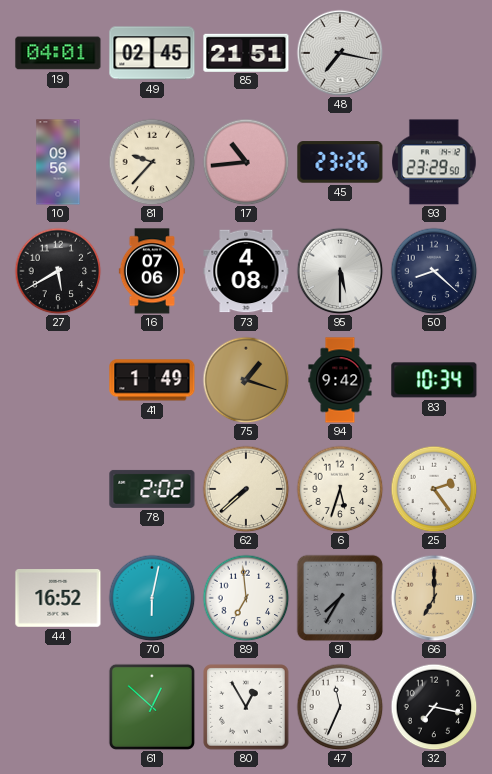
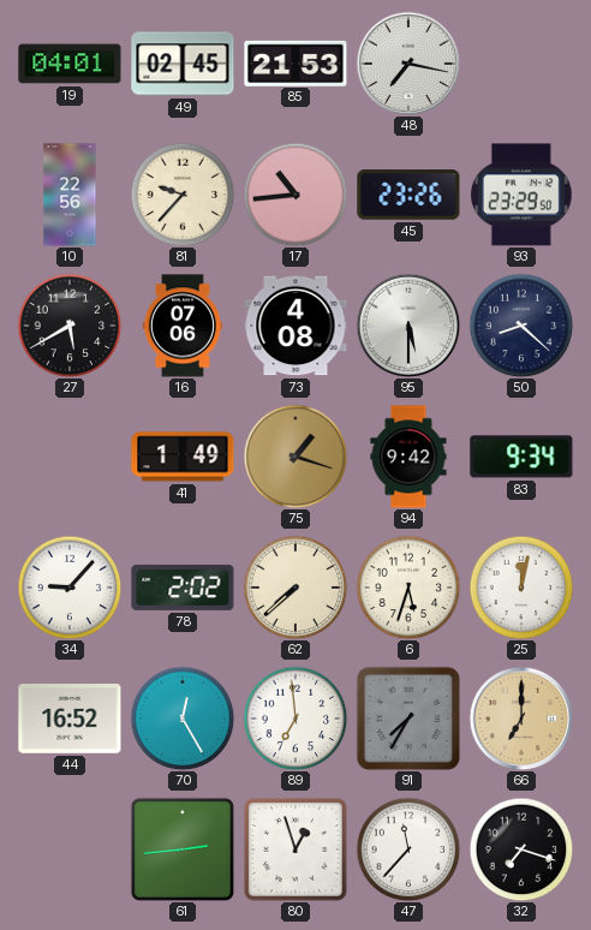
85: 21:51 -> 21:53
10: 09:56 -> 22:56
83: 10:34 -> 9:34
34: none -> 9:07
25: 2:24 -> 12:02
70: 6:02 -> 12:25
61: 12:52 -> 2:44
80: 12:55 -> 12:57
47: 11:34 -> 11:37
32: 7:17 -> 7:18
